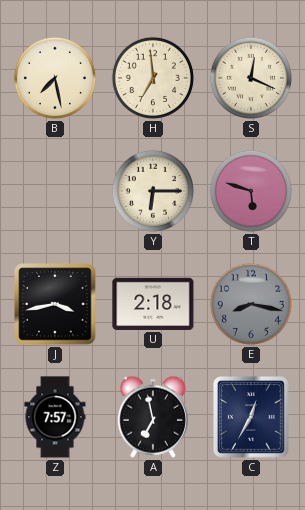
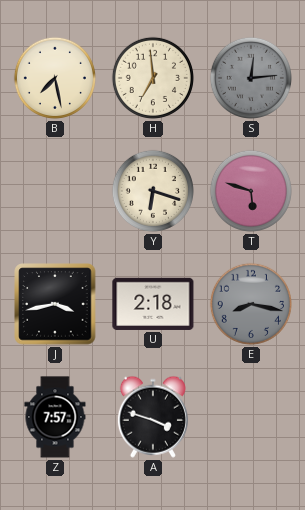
S: 12:19 -> 12:14
S dial: cream -> grey
Y: 6:15 -> 6:18
A: 6:58 -> 3:48
C: 12:35 -> none
